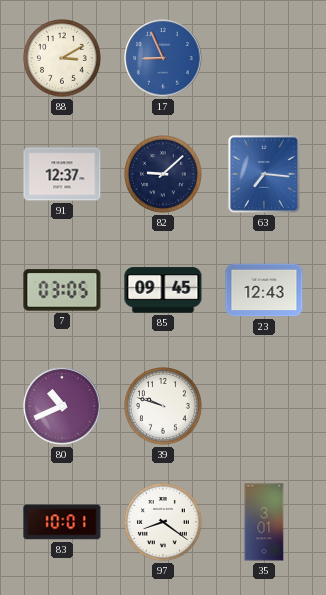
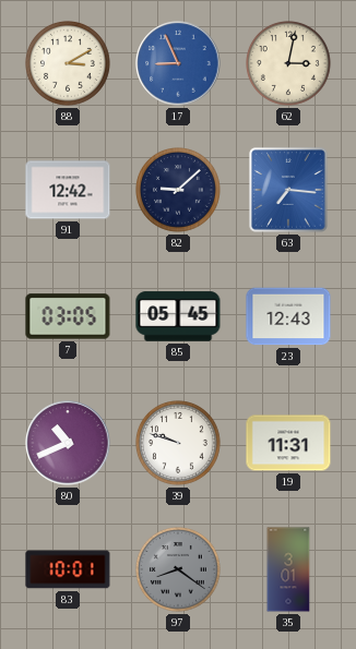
62: none -> 3:02
91: 12:37 -> 12:42
85: 09:45 -> 05:45
19: none -> 11:31
97 dial: white -> grey
